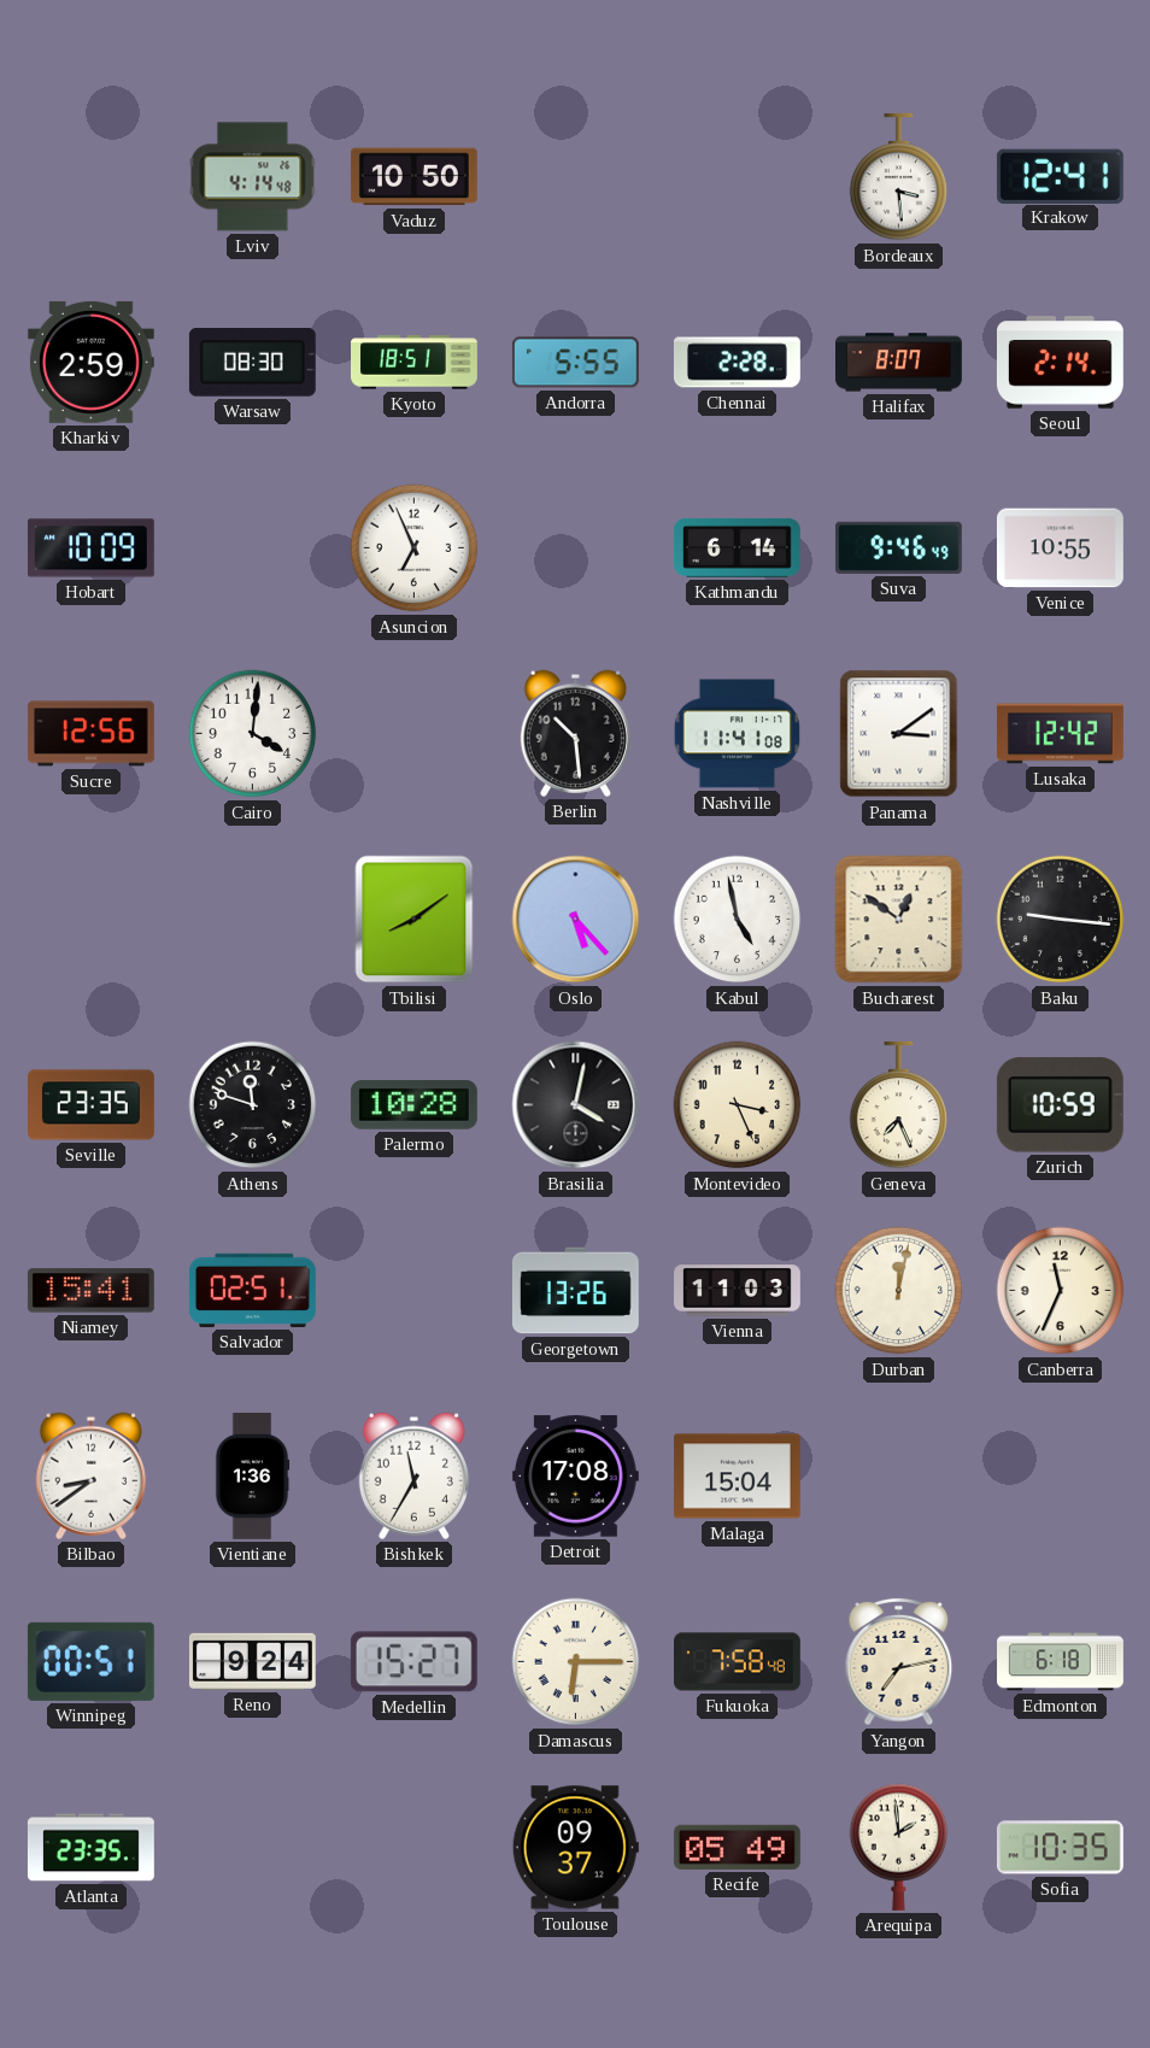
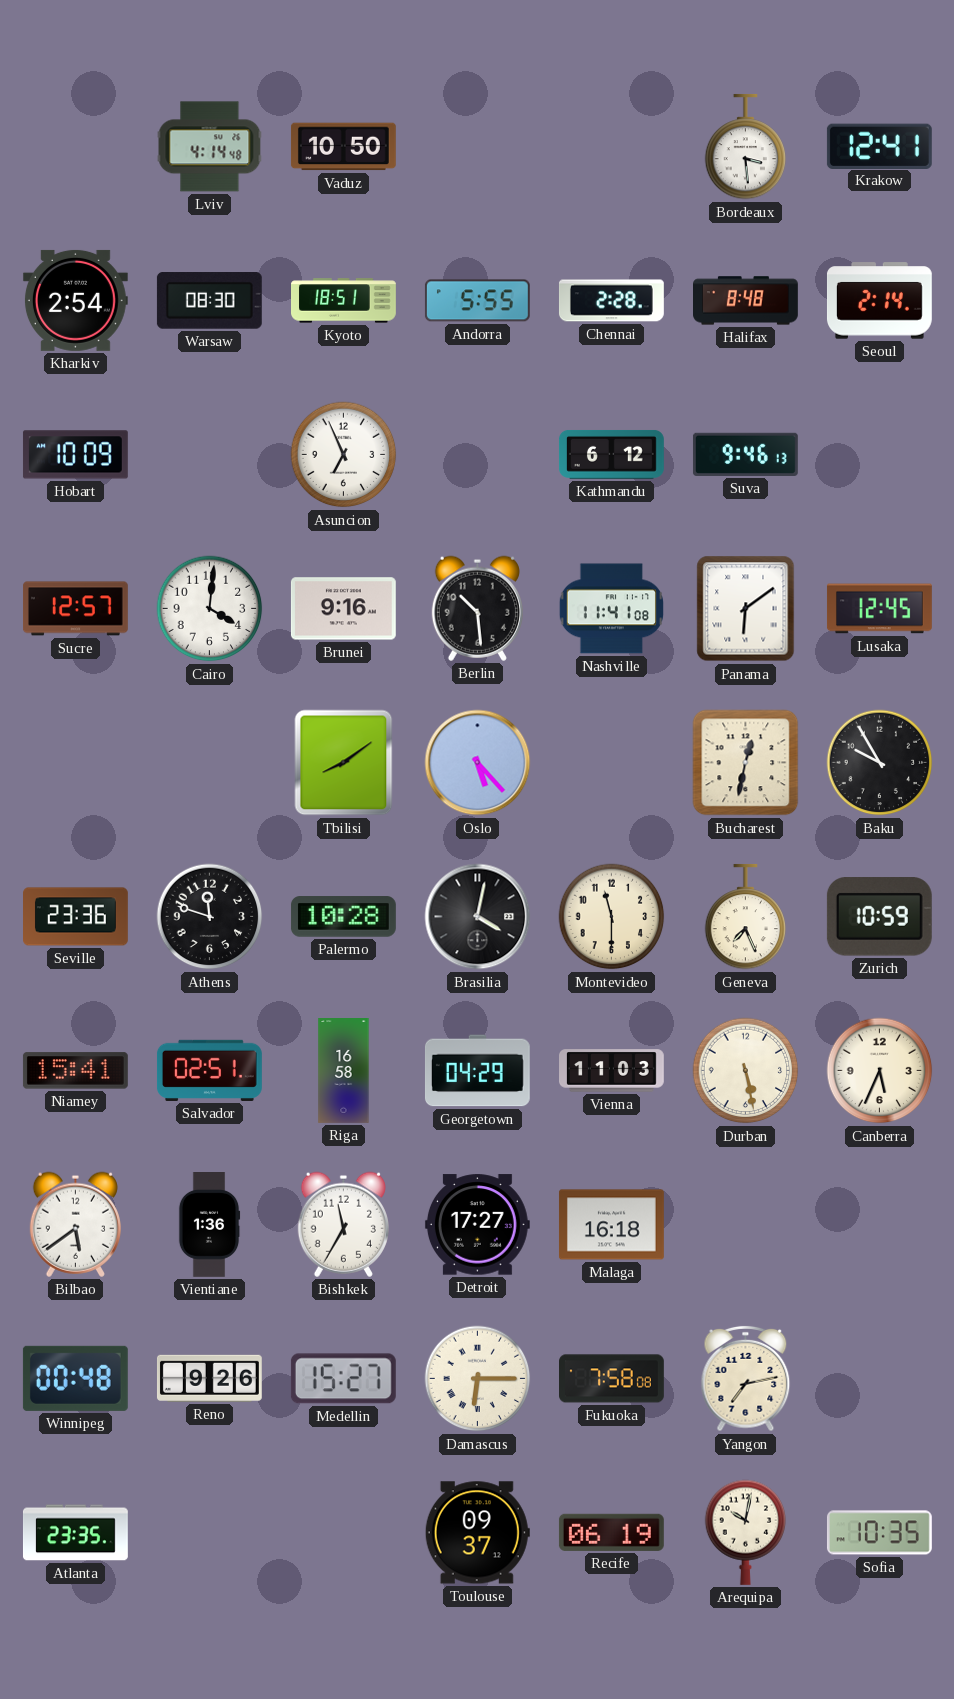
Kharkiv: 2:59 -> 2:54
Halifax: 8:07 -> 8:48
Kathmandu: 6:14 -> 6:12
Suva: 9:46:49 -> 9:46:13
Venice: 10:55 -> none
Sucre: 12:56 -> 12:57
Brunei: none -> 9:16
Panama: 3:09 -> 6:09
Lusaka: 12:42 -> 12:45
Kabul: 4:58 -> none
Bucharest: 12:51 -> 12:32
Baku: 9:16 -> 9:55
Seville: 23:35 -> 23:36
Montevideo: 3:26 -> 11:30
Riga: none -> 16:58
Georgetown: 13:26 -> 04:29
Durban: 12:02 -> 5:28
Canberra: 11:34 -> 5:34
Bilbao: 8:39 -> 5:39
Detroit: 17:08 -> 17:27
Malaga: 15:04 -> 16:18
Winnipeg: 00:51 -> 00:48
Reno: 9:24 -> 9:26
Fukuoka: 7:58:48 -> 7:58:08
Edmonton: 6:18 -> none
Recife: 05:49 -> 06:19
Arequipa: 1:59 -> 10:02
